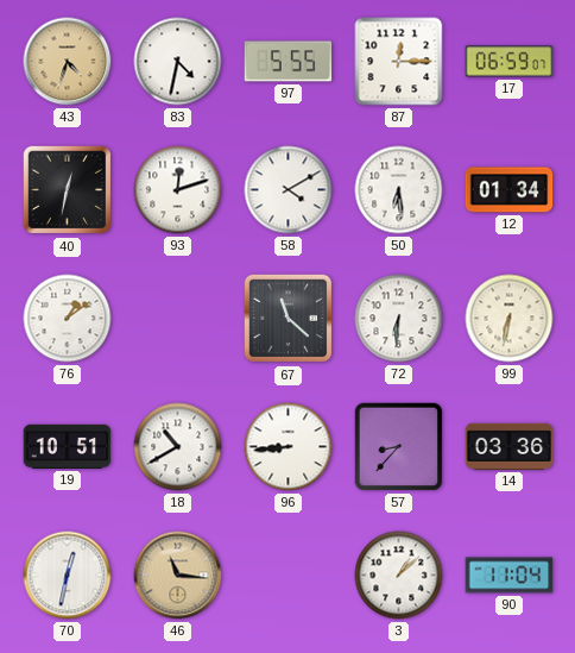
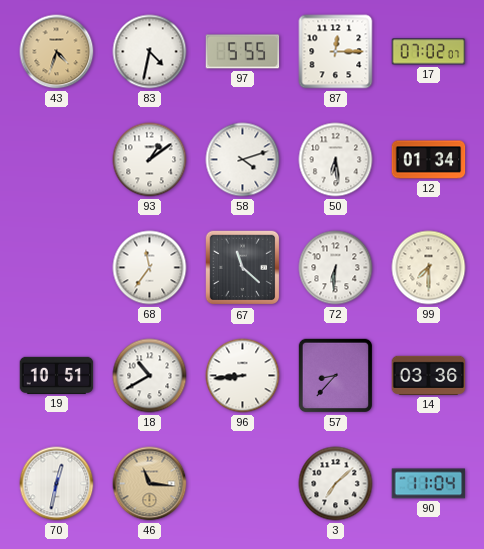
17: 06:59 -> 07:02
40: 12:32 -> none
93: 12:12 -> 1:09
58: 4:10 -> 4:12
76: 1:09 -> none
68: none -> 11:36
99: 6:32 -> 7:30
3: 1:08 -> 7:08
